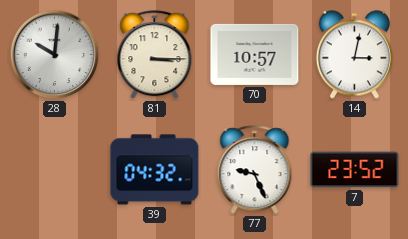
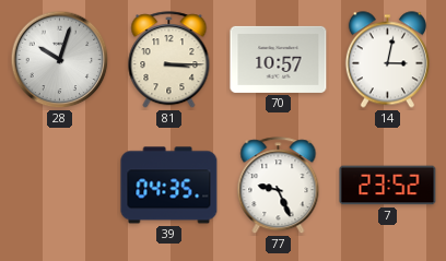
28: 10:01 -> 10:03
39: 04:32 -> 04:35
